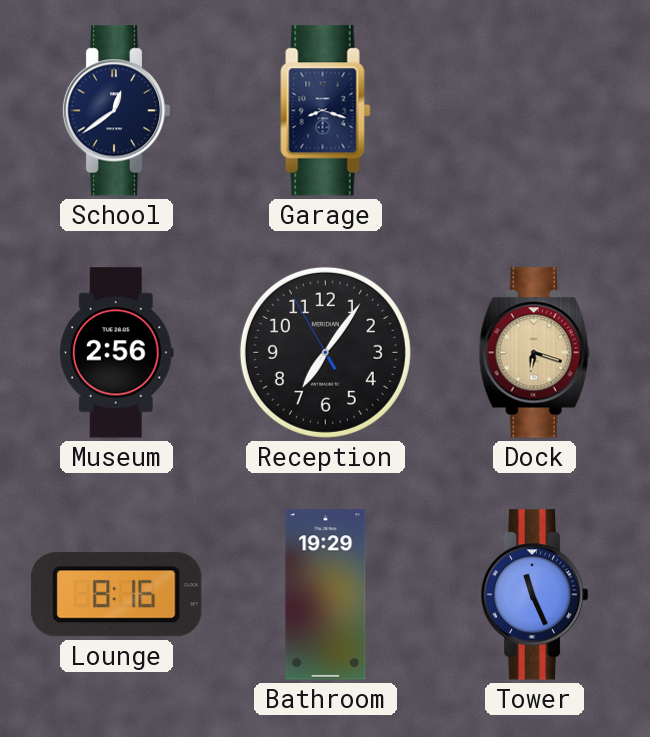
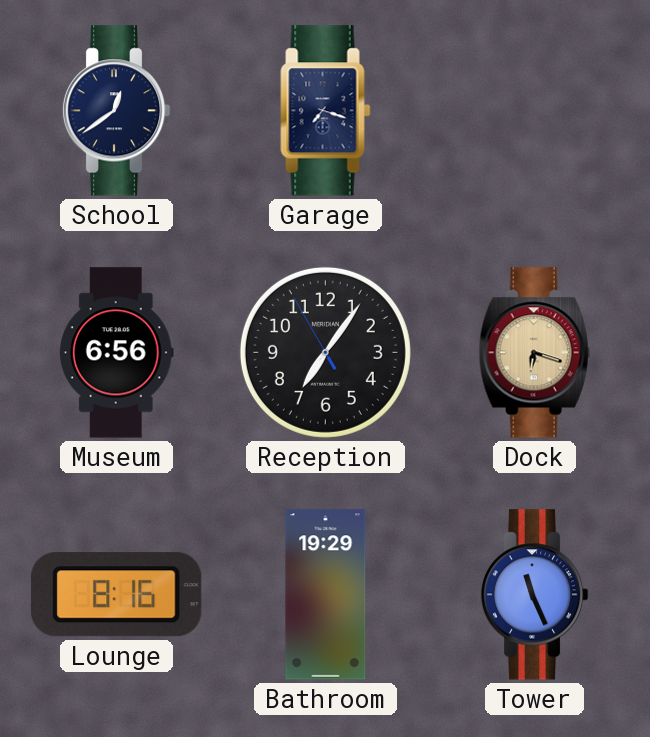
Garage: 8:18 -> 7:18
Museum: 2:56 -> 6:56
